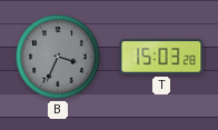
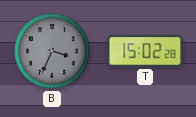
T: 15:03 -> 15:02
